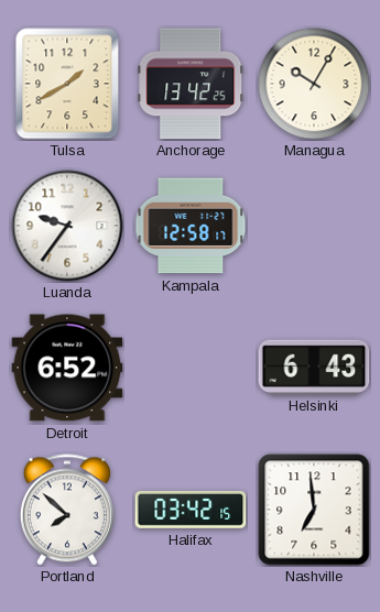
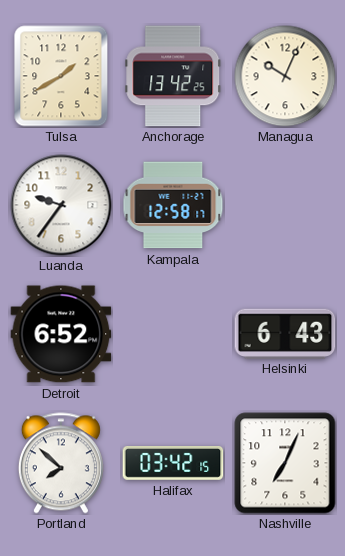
Managua: 10:05 -> 10:04
Nashville: 6:59 -> 7:04
